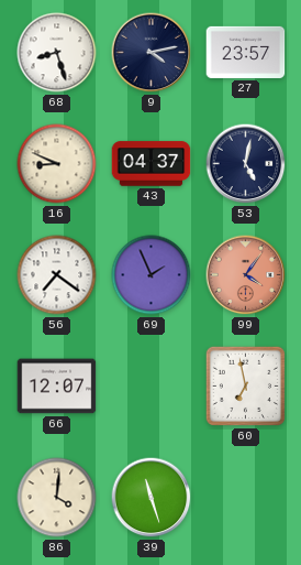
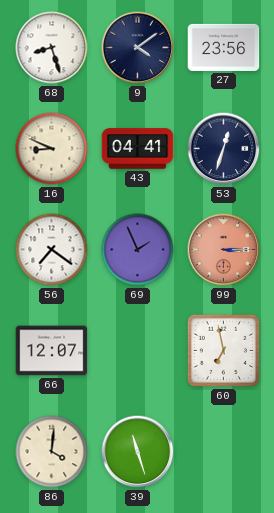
9: 4:13 -> 4:09
27: 23:57 -> 23:56
43: 04:37 -> 04:41
53: 5:02 -> 12:33
99: 4:06 -> 3:15
